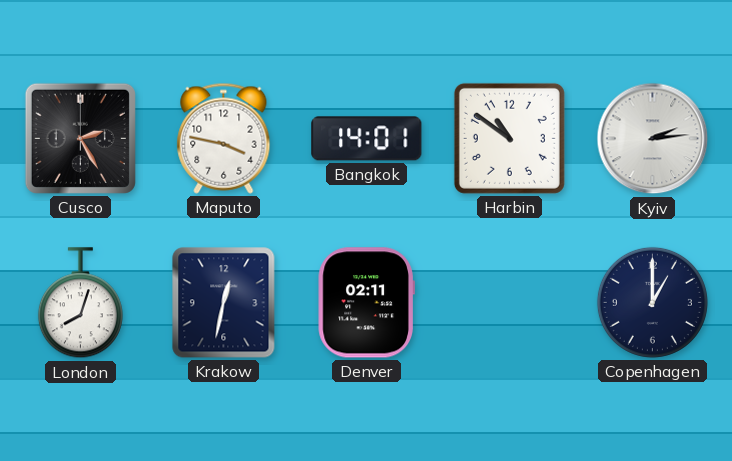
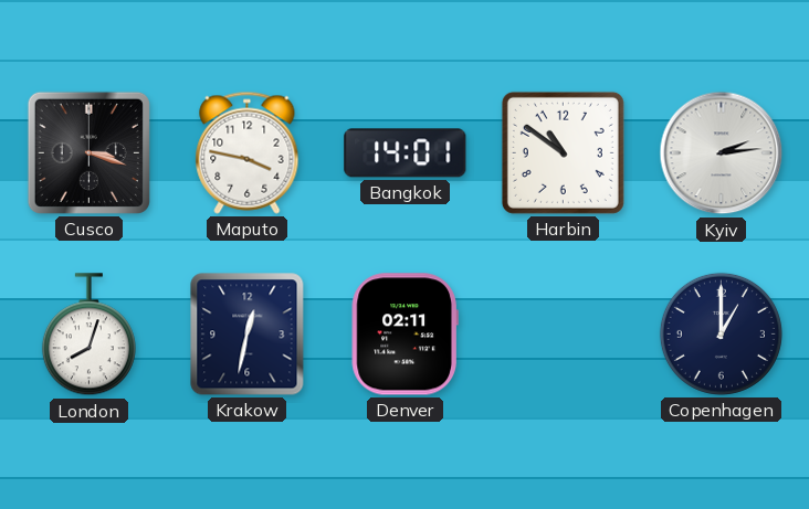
Cusco: 2:25 -> 3:18
